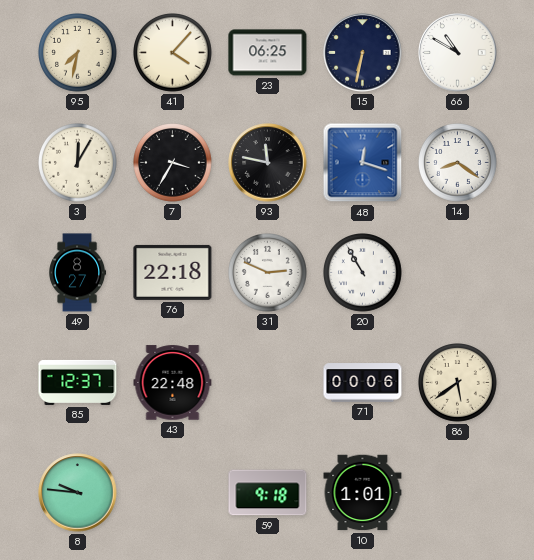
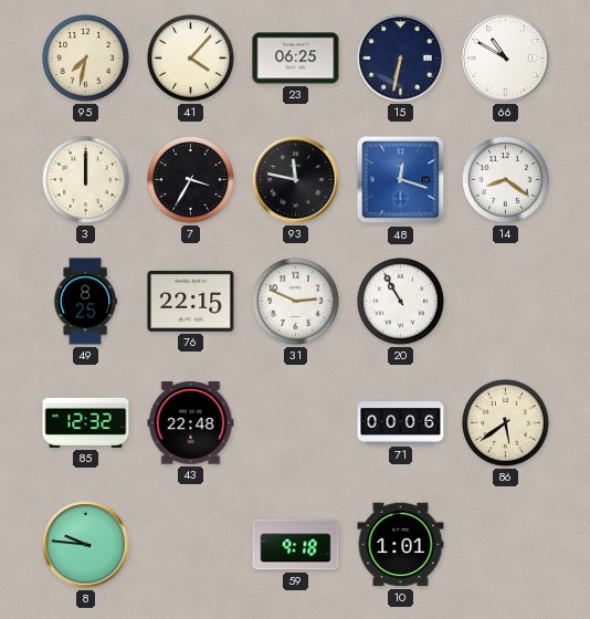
3: 12:05 -> 12:00
49: 8:27 -> 8:25
76: 22:18 -> 22:15
85: 12:37 -> 12:32
